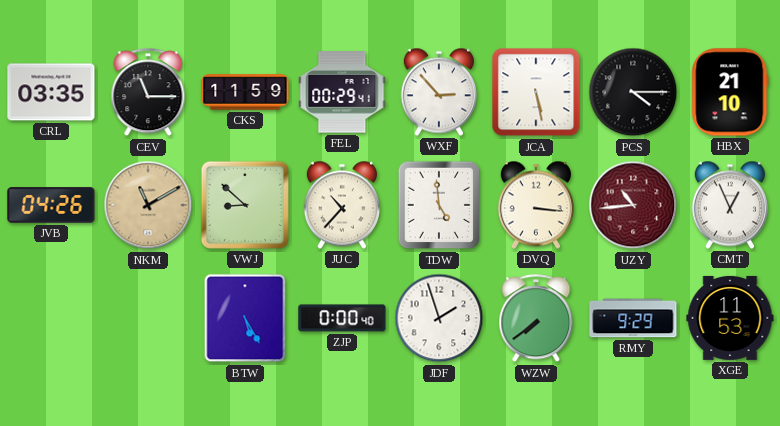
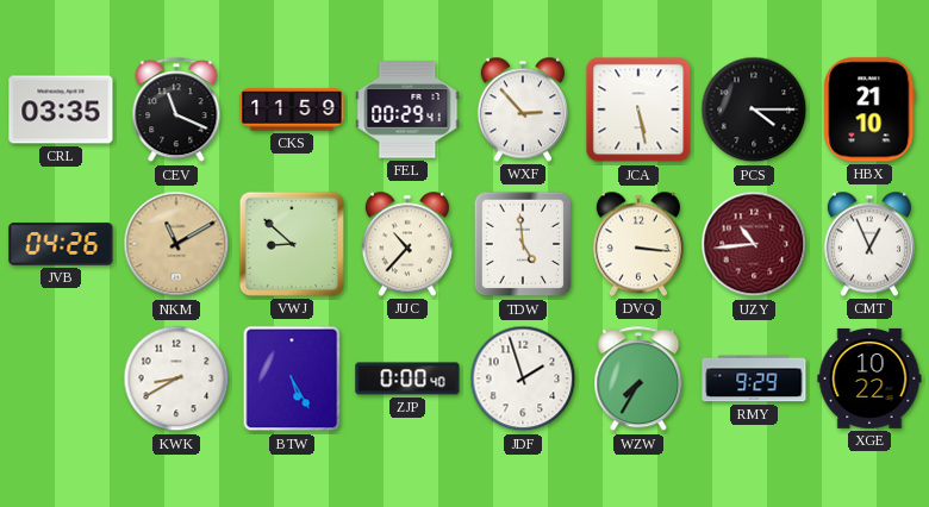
CEV: 11:15 -> 11:19
KWK: none -> 8:40
WZW: 7:39 -> 7:35
XGE: 11:53 -> 10:22
